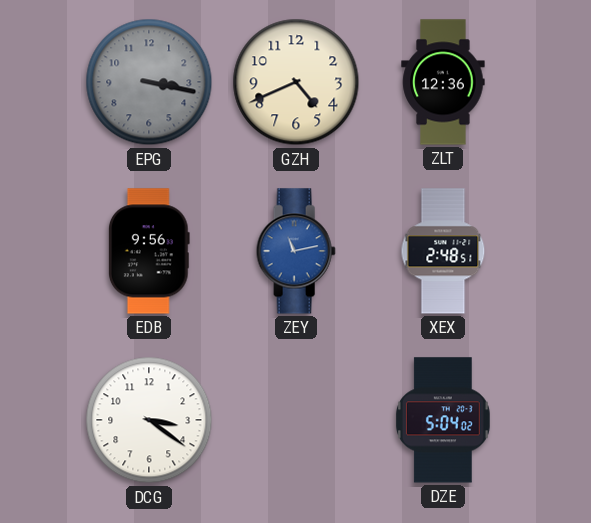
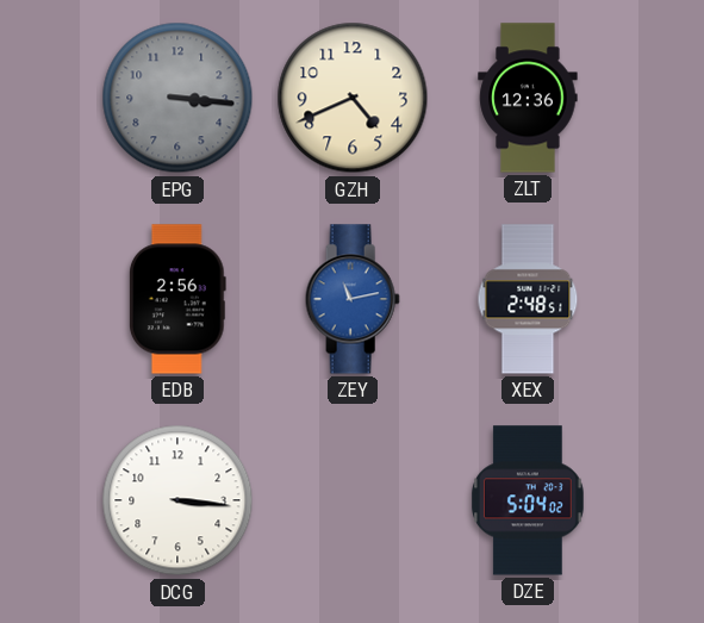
EPG: 3:17 -> 3:16
EDB: 9:56 -> 2:56
DCG: 3:21 -> 3:16
